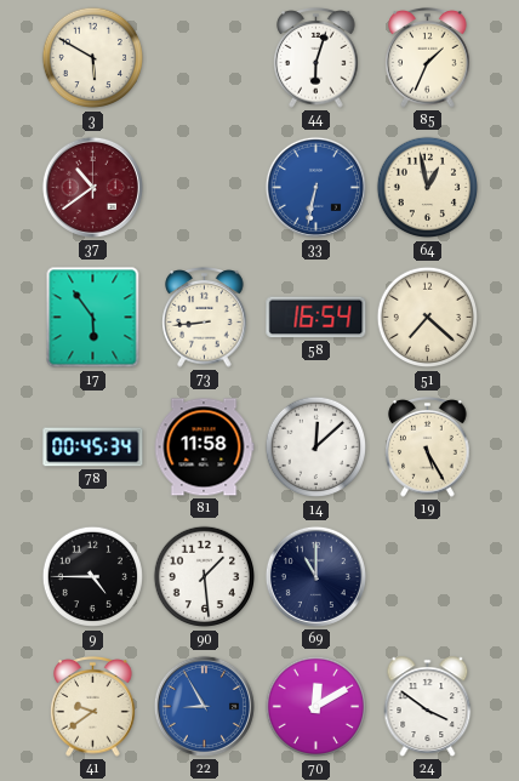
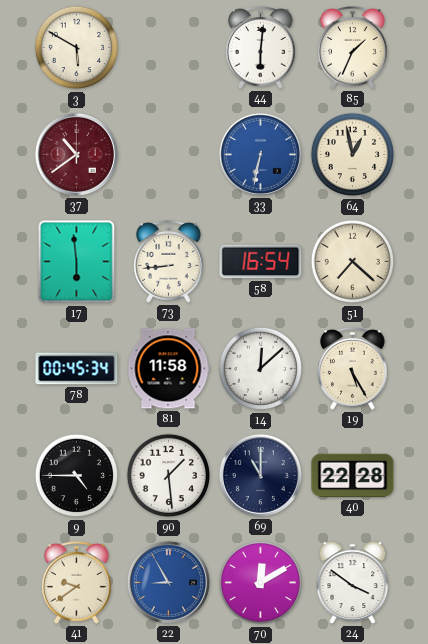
44: 6:03 -> 6:01
17: 5:54 -> 5:59
40: none -> 22:28
